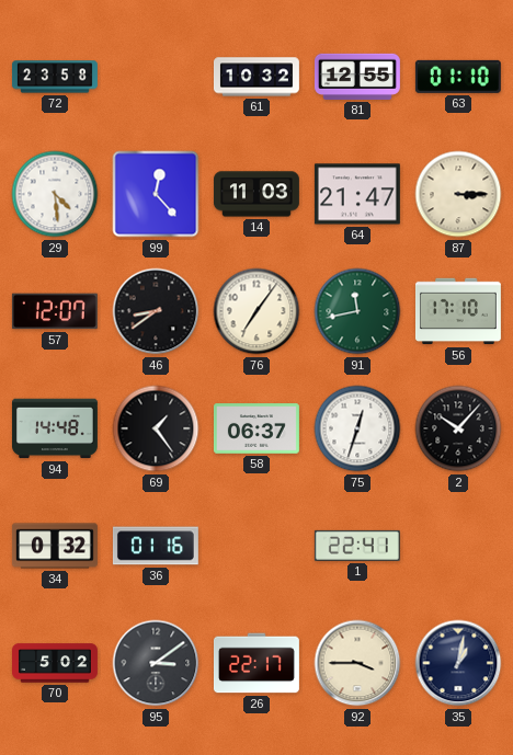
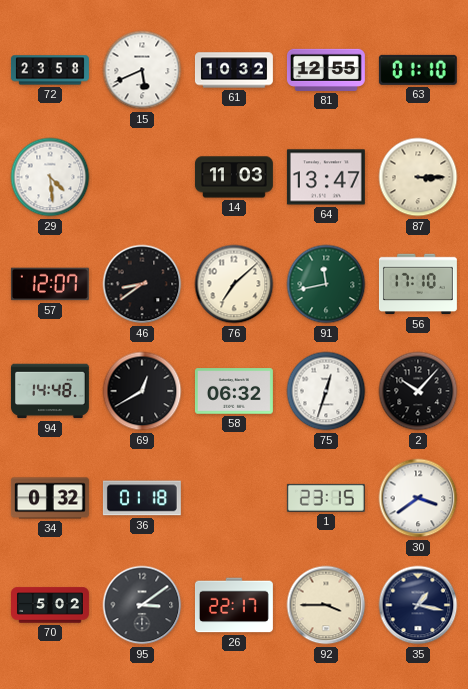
15: none -> 5:41
99: 12:23 -> none
64: 21:47 -> 13:47
76: 7:06 -> 7:08
69: 1:24 -> 12:40
58: 06:37 -> 06:32
36: 01:16 -> 01:18
1: 22:41 -> 23:15
30: none -> 3:39
35: 1:02 -> 1:17
